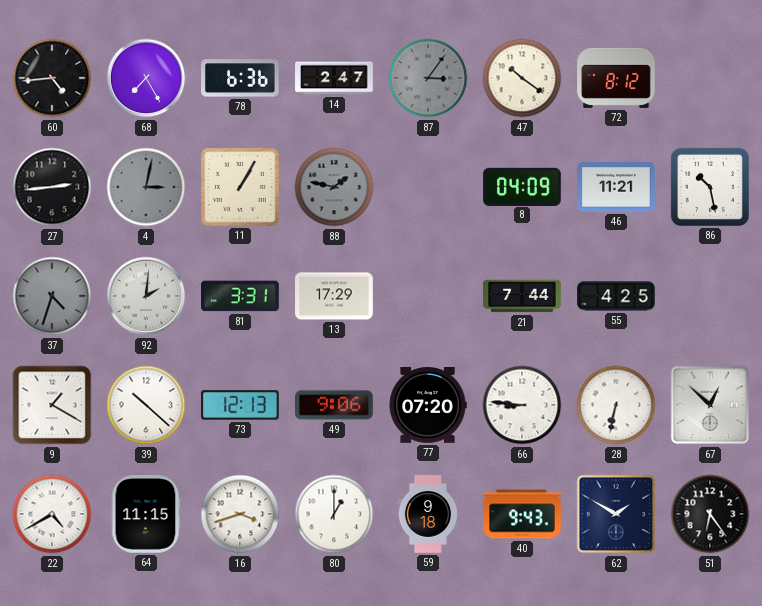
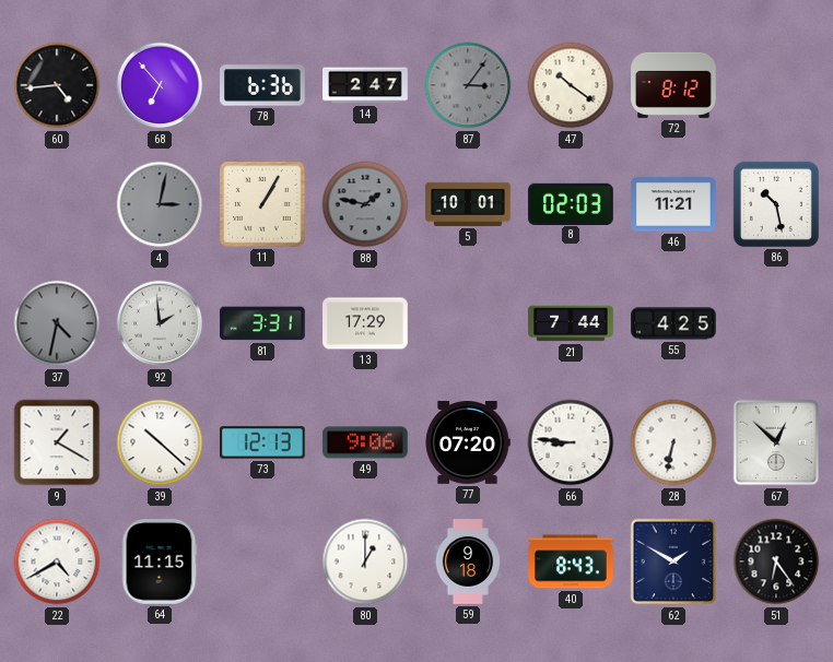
68: 7:25 -> 6:53
27: 2:44 -> none
5: none -> 10:01
8: 04:09 -> 02:03
37: 4:33 -> 4:32
92: 2:01 -> 1:59
16: 3:42 -> none
40: 9:43 -> 8:43
